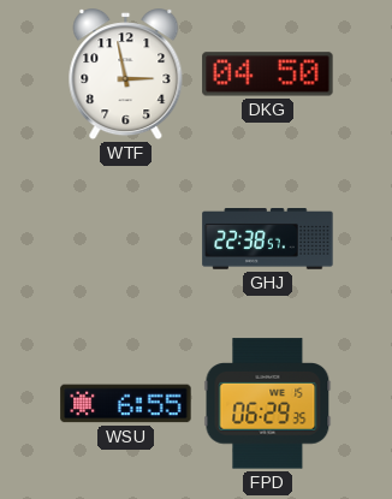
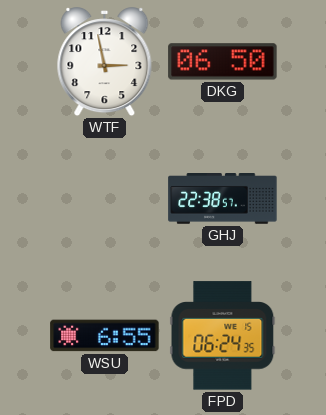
DKG: 04:50 -> 06:50
FPD: 06:29 -> 06:24
